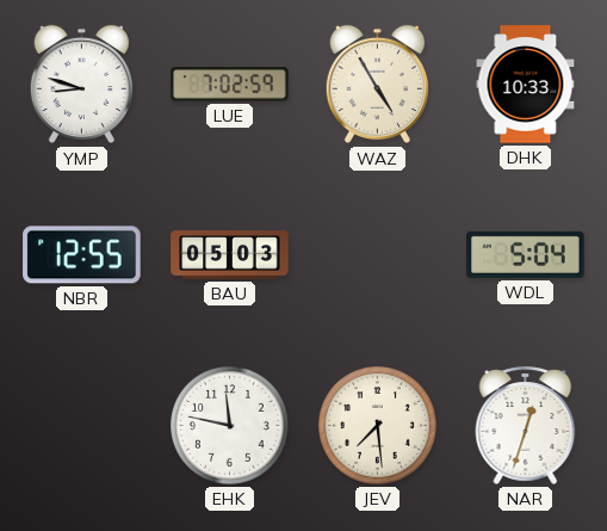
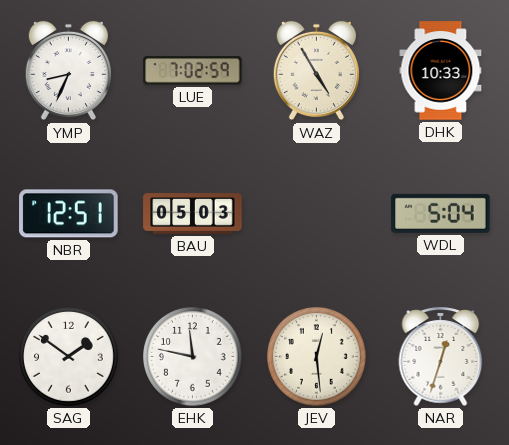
YMP: 8:48 -> 8:34
NBR: 12:55 -> 12:51
SAG: none -> 1:51
JEV: 7:29 -> 12:29
